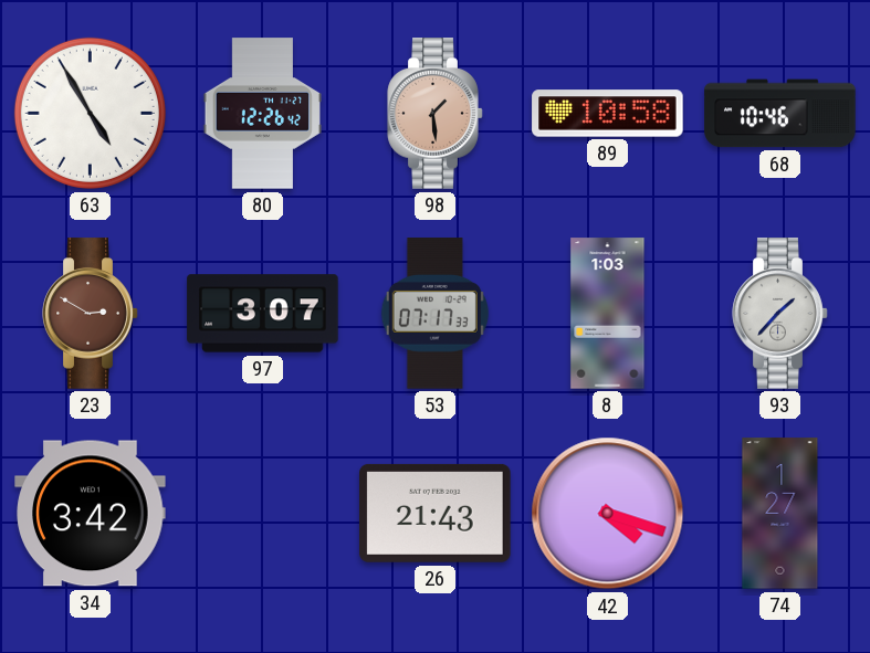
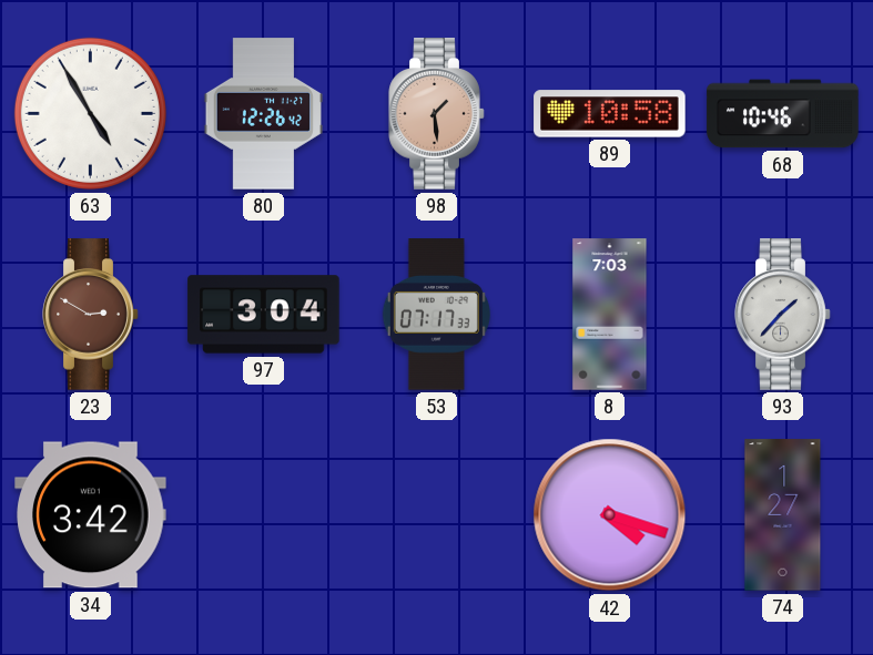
97: 3:07 -> 3:04
8: 1:03 -> 7:03
26: 21:43 -> none
